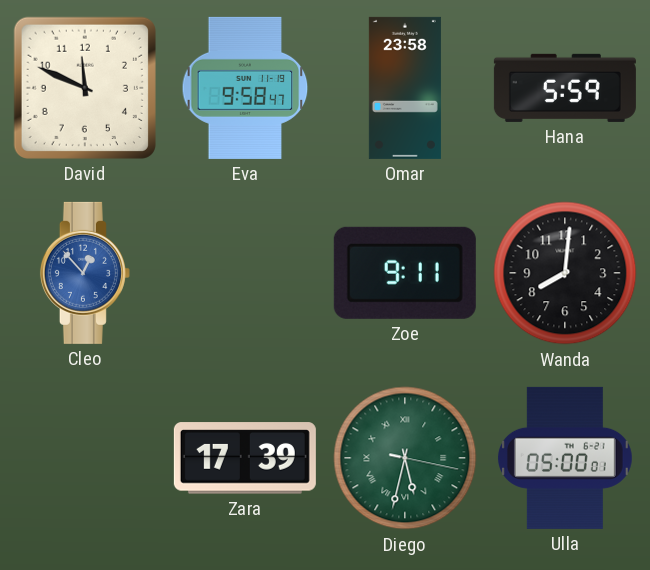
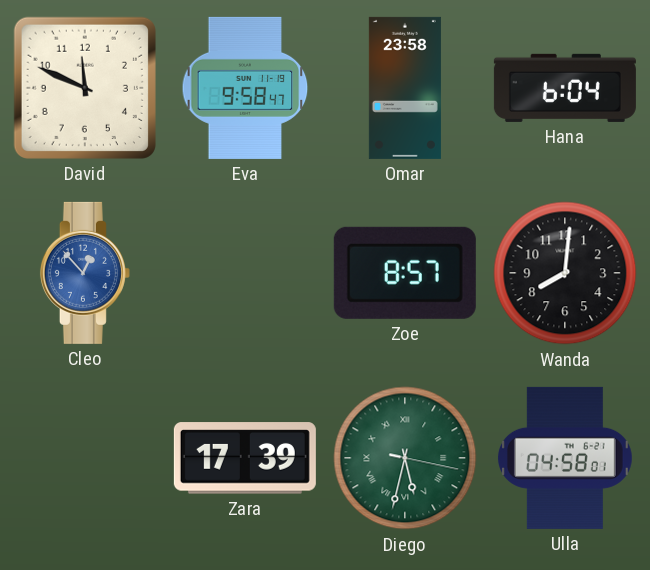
Hana: 5:59 -> 6:04
Zoe: 9:11 -> 8:57
Ulla: 05:00 -> 04:58
